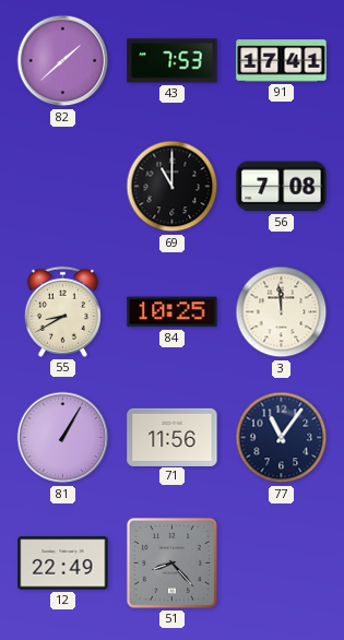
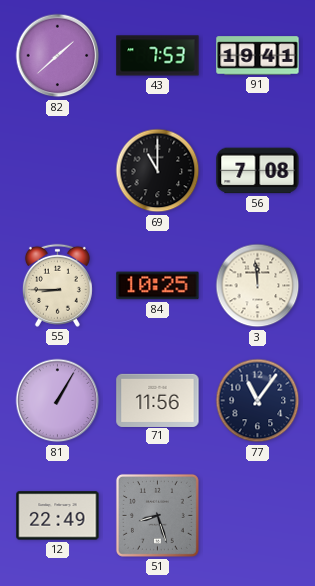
91: 17:41 -> 19:41
55: 8:40 -> 8:45
51: 8:23 -> 8:27
